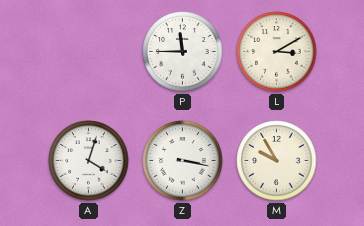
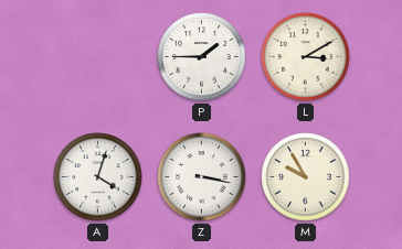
P: 11:45 -> 1:45
